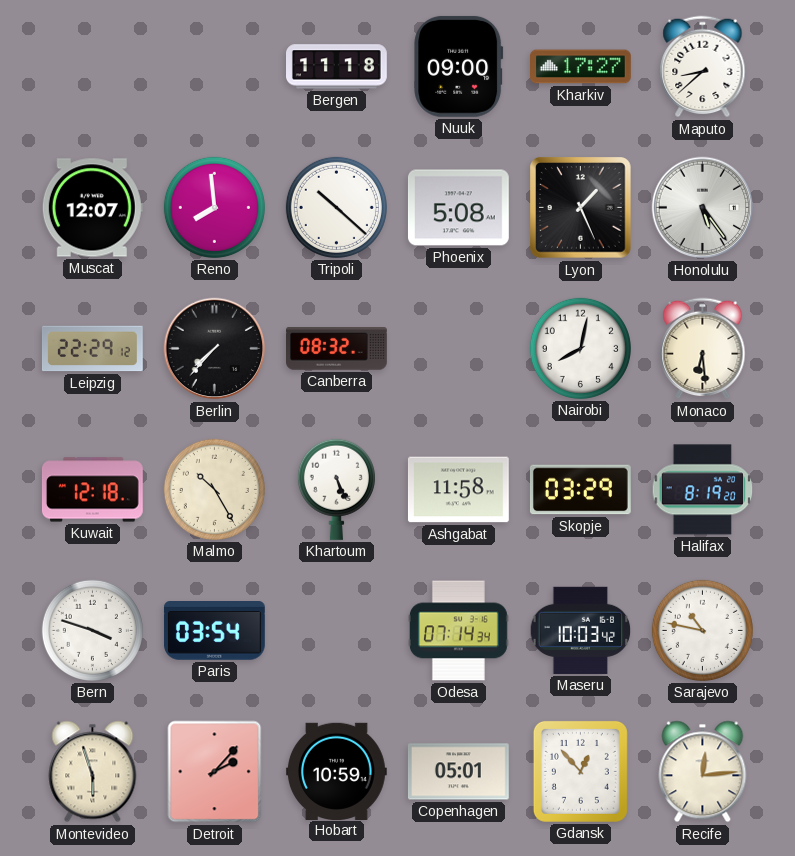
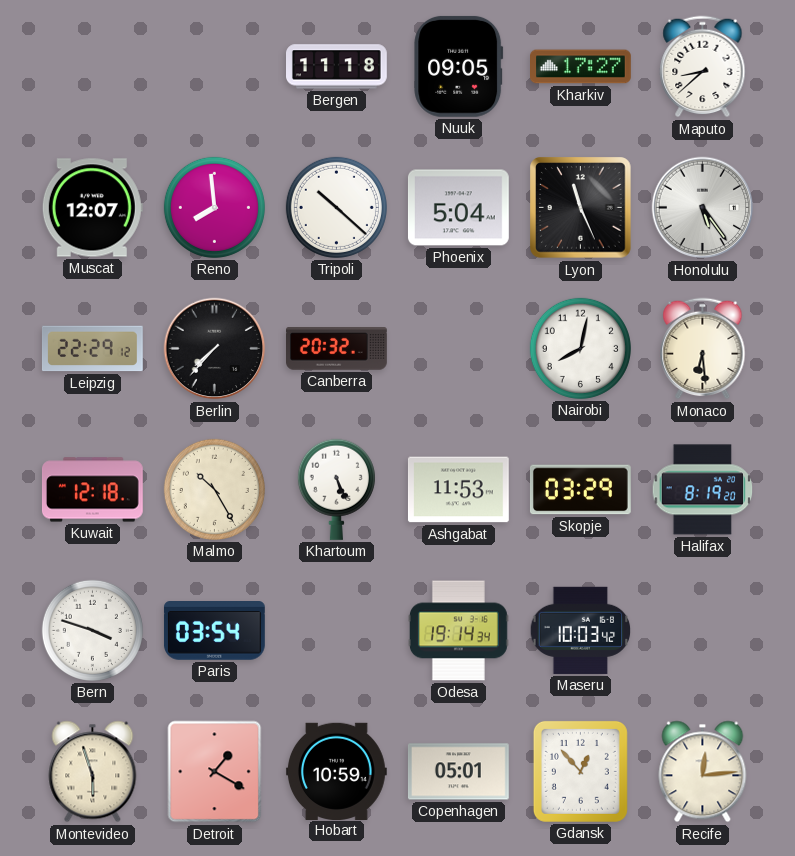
Nuuk: 09:00 -> 09:05
Phoenix: 5:08 -> 5:04
Lyon: 1:26 -> 11:26
Canberra: 08:32 -> 20:32
Ashgabat: 11:58 -> 11:53
Odesa: 07:14 -> 19:14
Sarajevo: 10:47 -> none
Detroit: 2:07 -> 1:20
